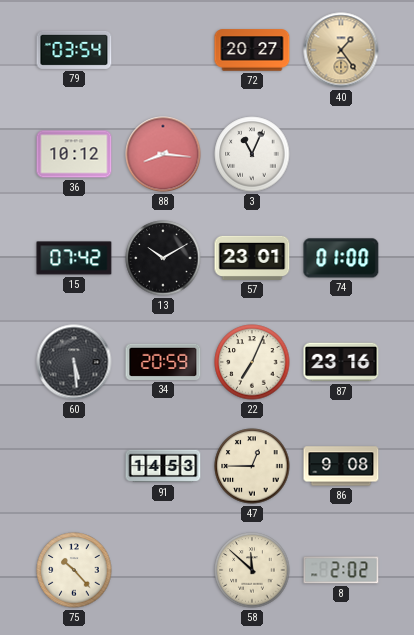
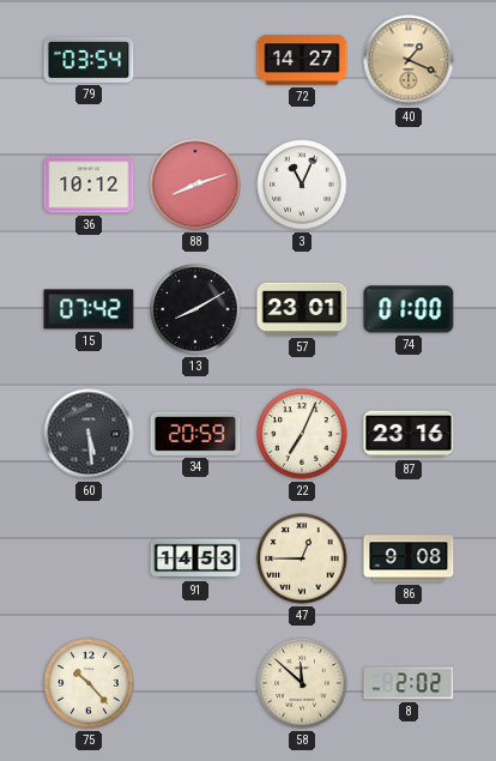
72: 20:27 -> 14:27
40: 1:24 -> 1:19
88: 8:16 -> 8:12
13: 10:10 -> 8:10
